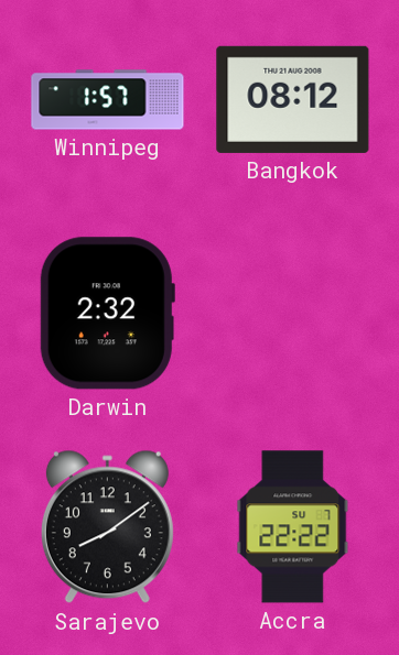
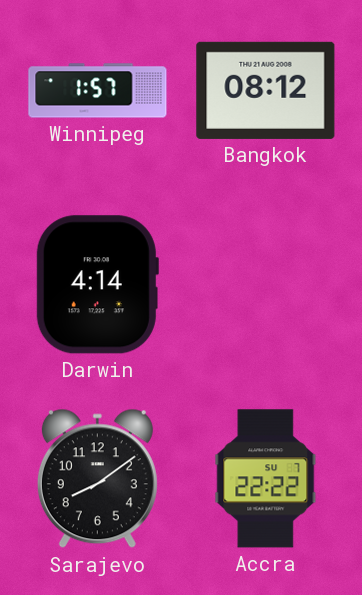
Darwin: 2:32 -> 4:14
